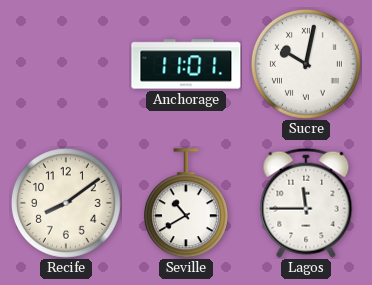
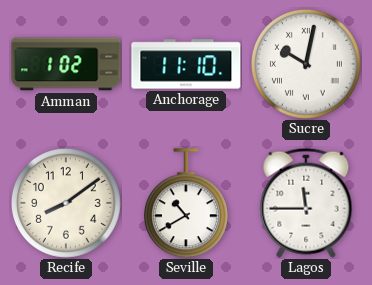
Amman: none -> 1:02
Anchorage: 11:01 -> 11:10
